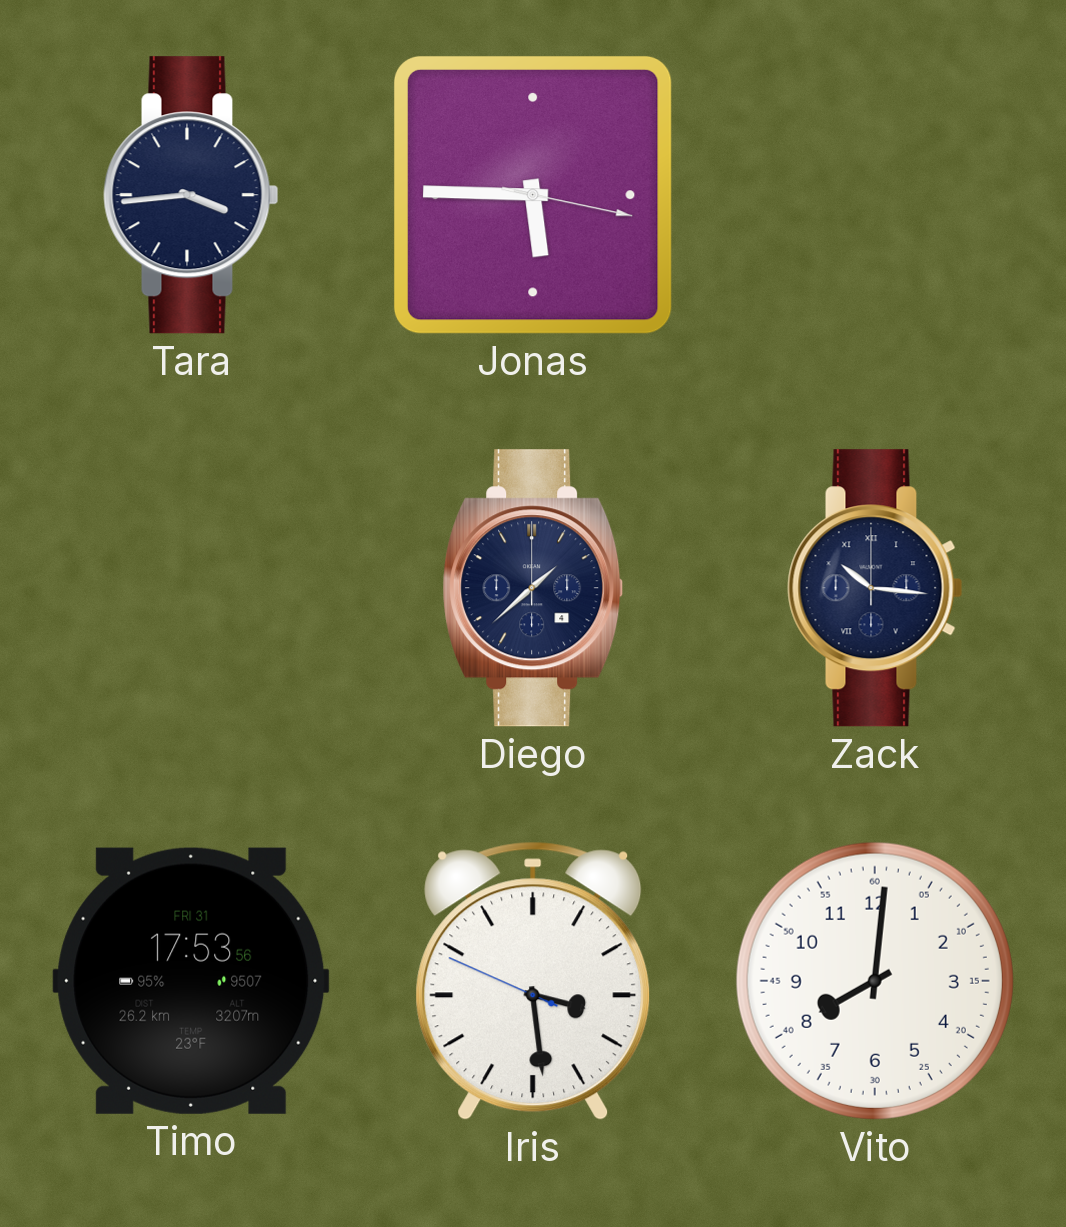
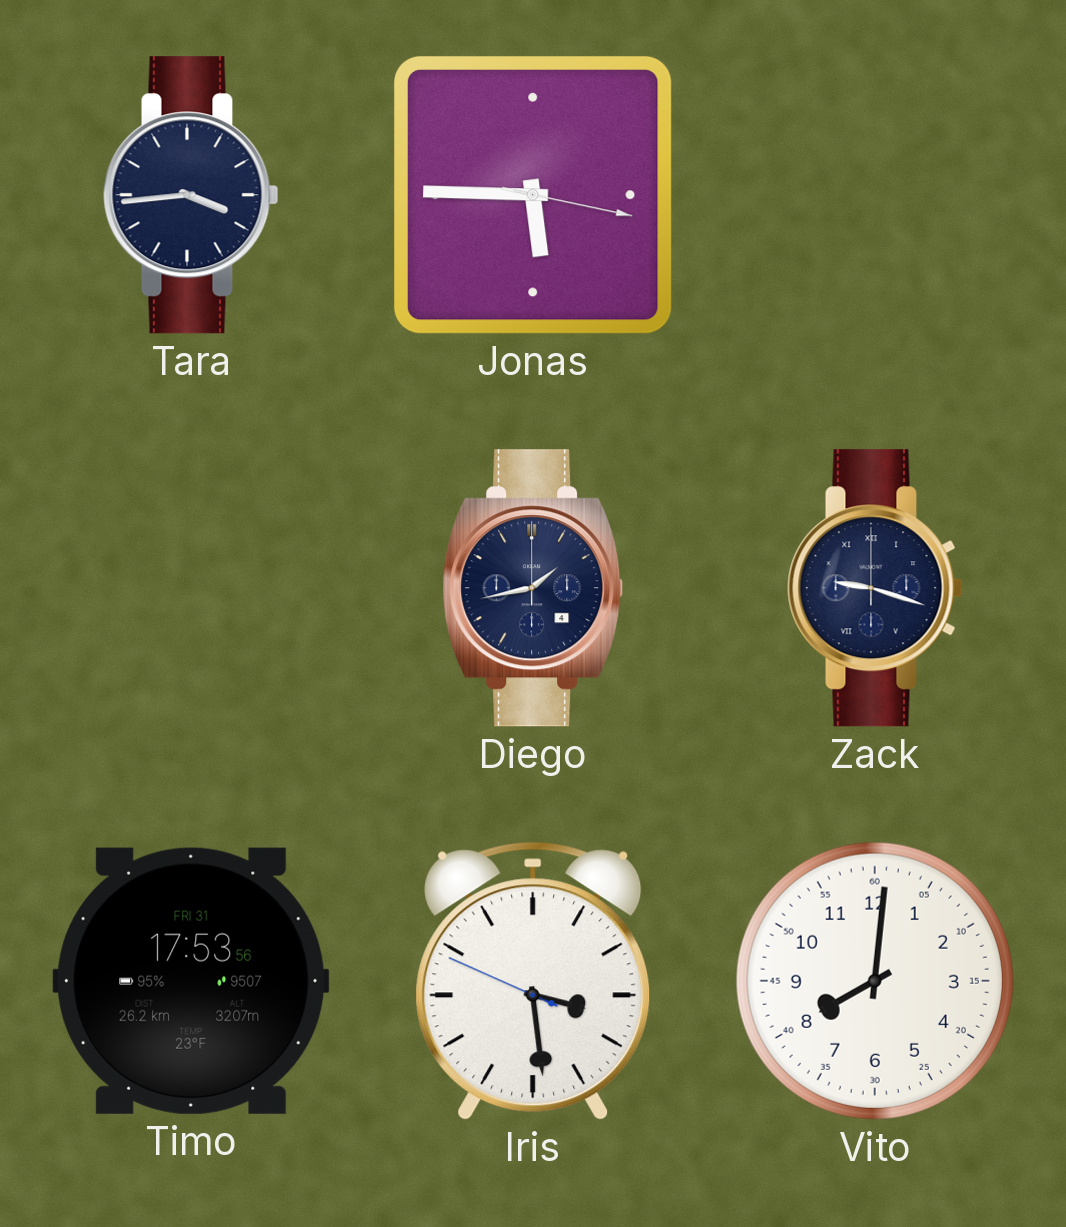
Diego: 1:38 -> 1:43
Zack: 10:16 -> 9:18
